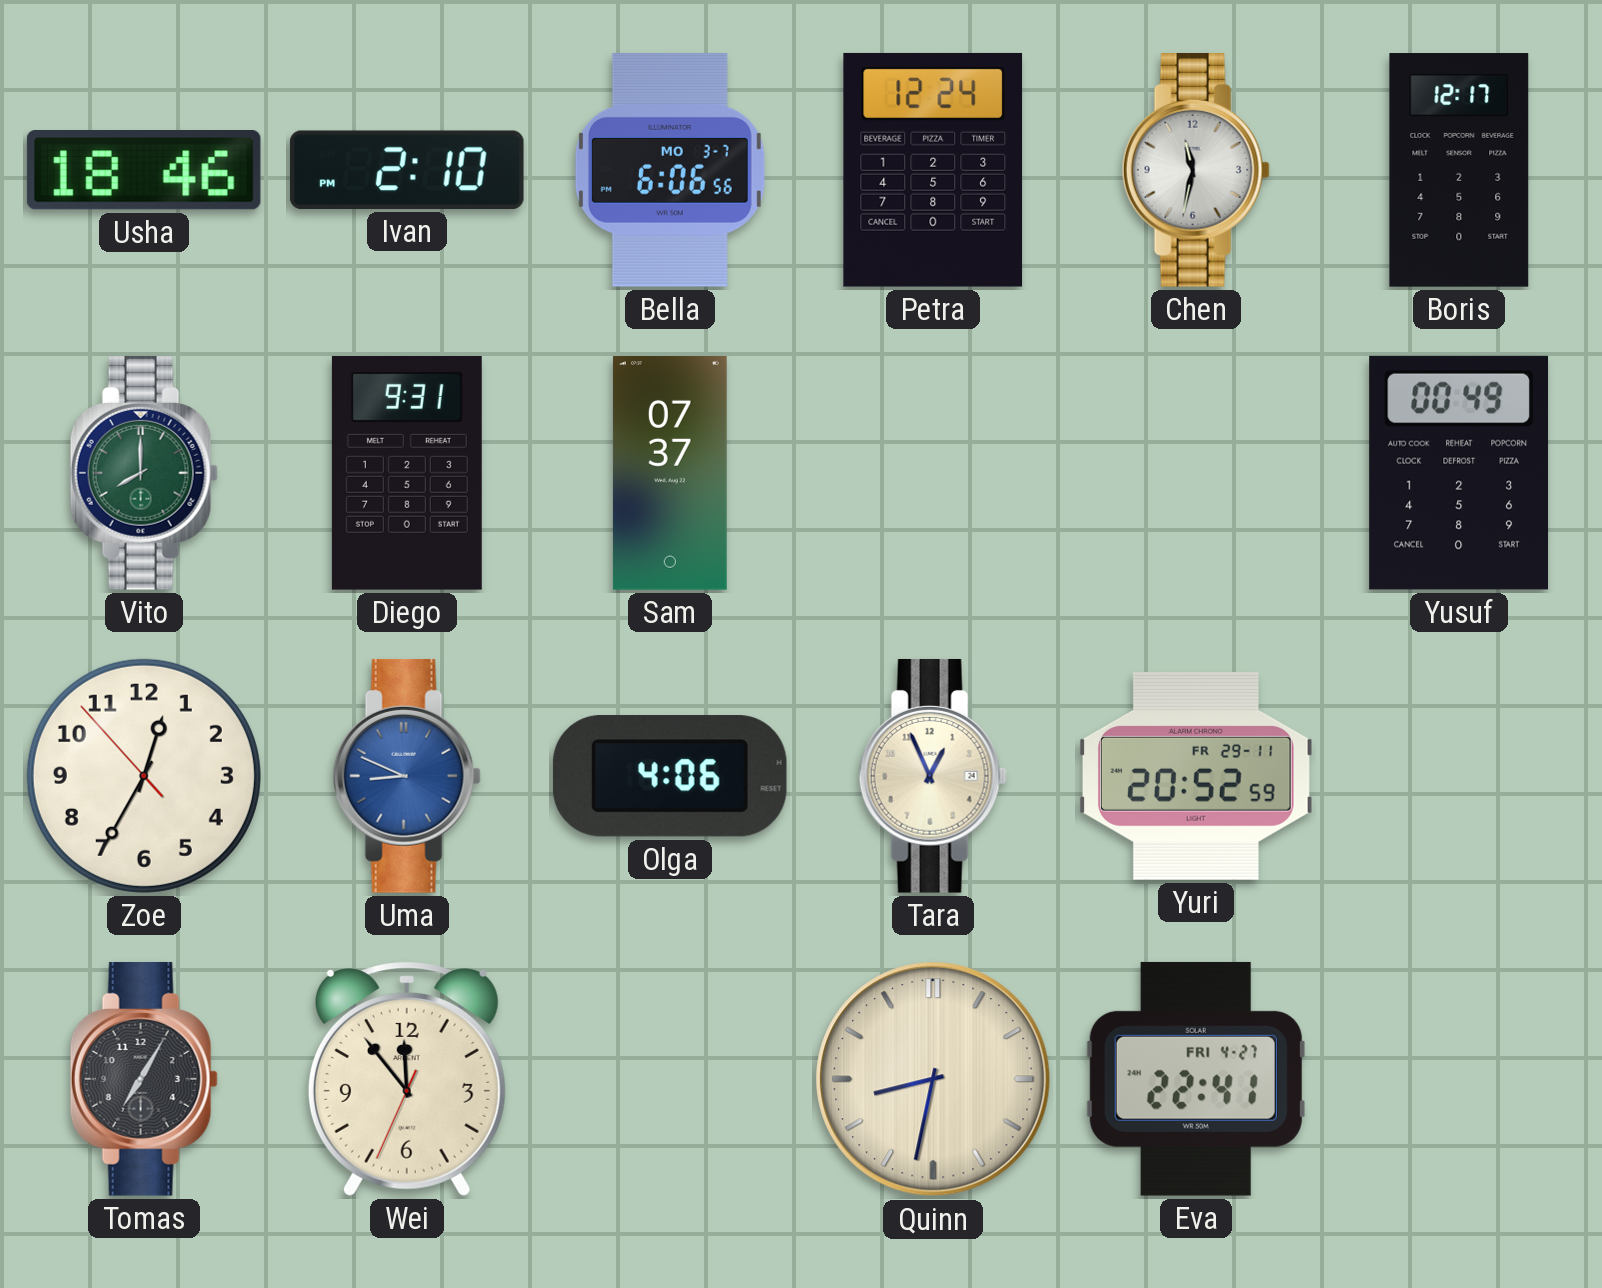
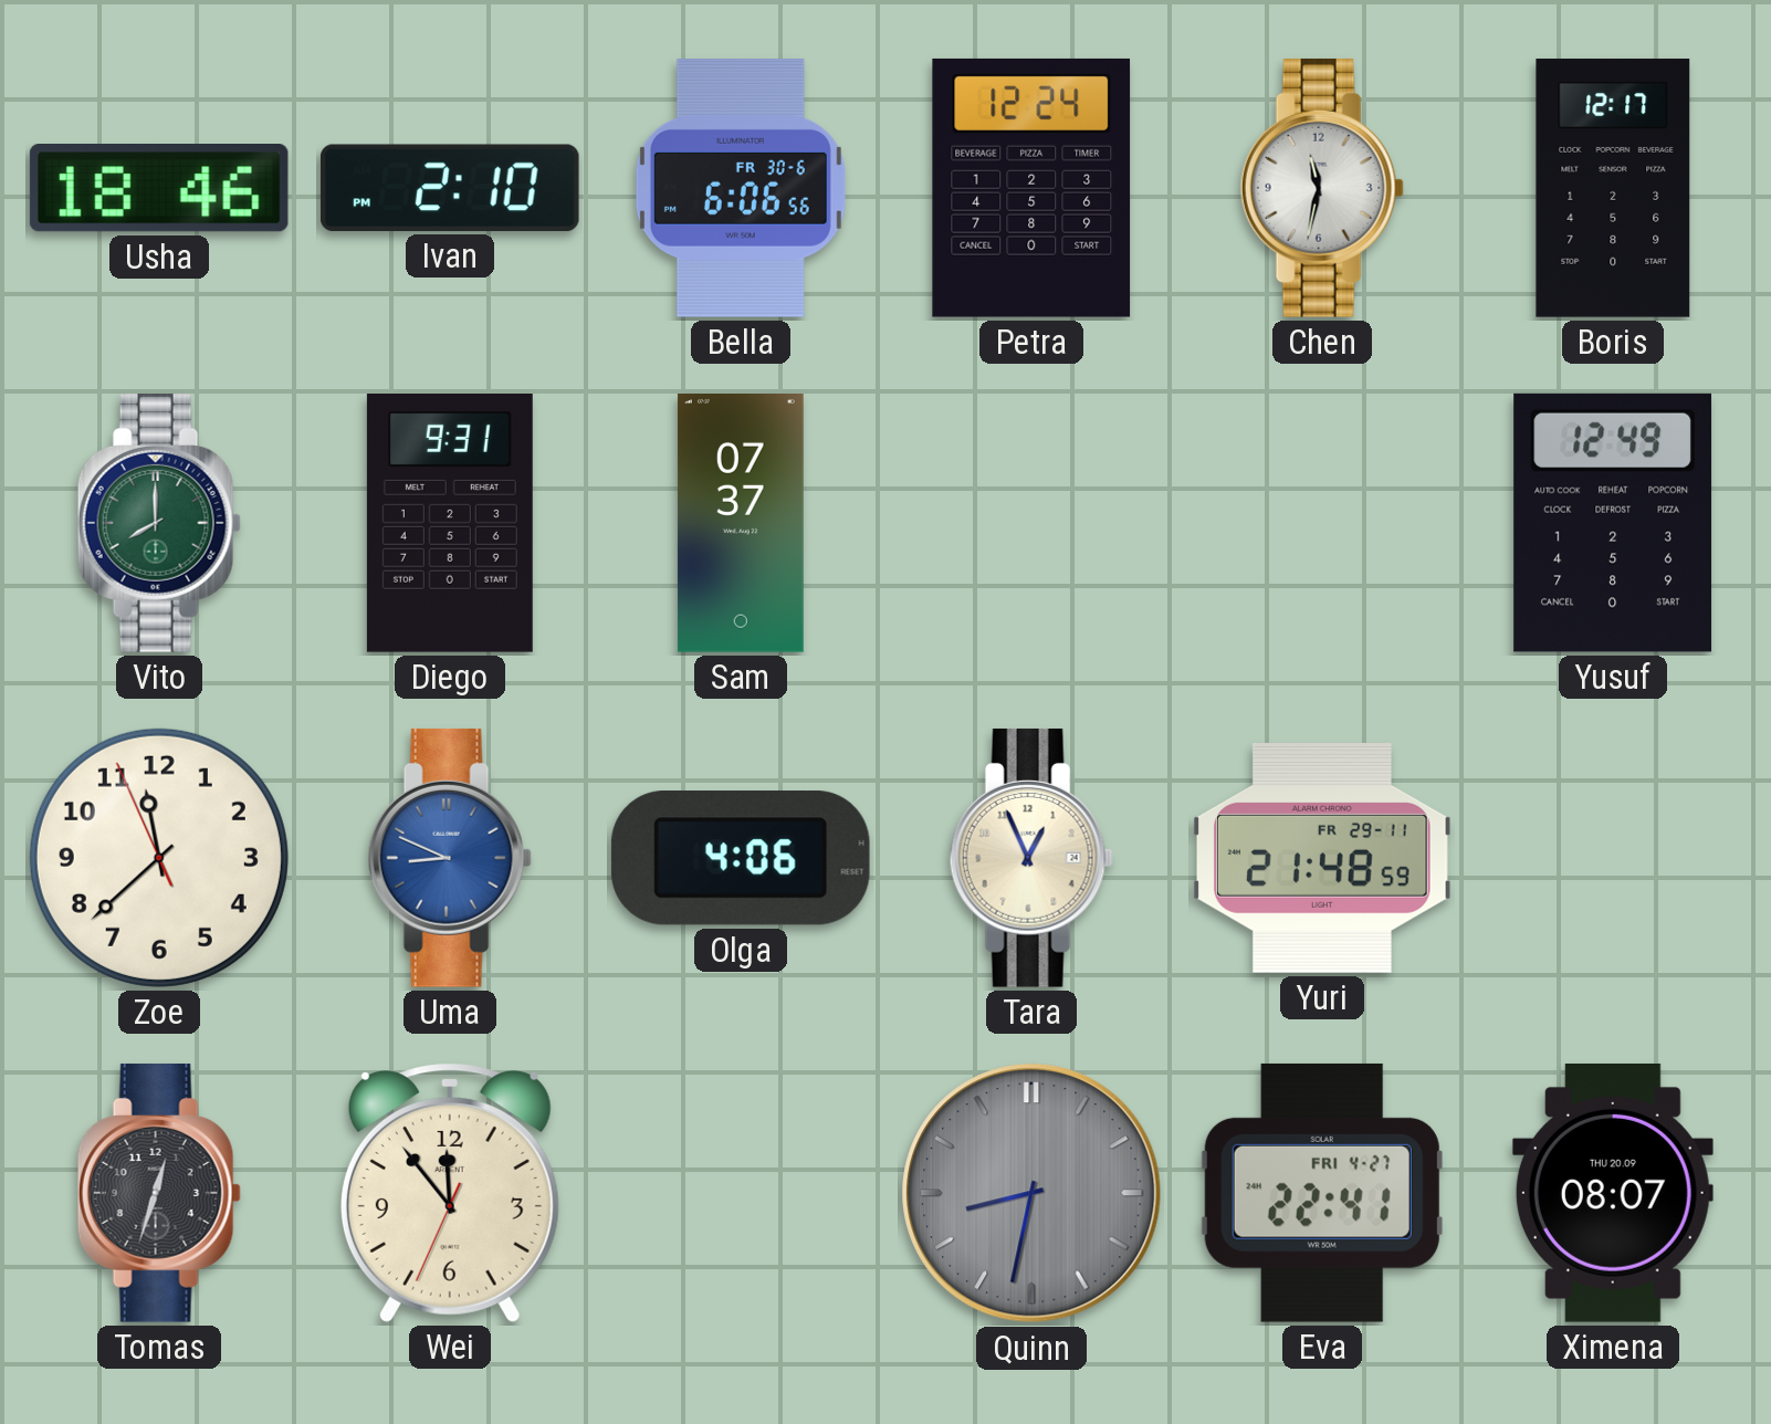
Bella date: MO 3-7 -> FR 30-6
Yusuf: 00:49 -> 12:49
Zoe: 12:34 -> 11:37
Yuri: 20:52 -> 21:48
Tomas: 7:05 -> 12:33
Quinn dial: cream -> grey
Ximena: none -> 08:07
